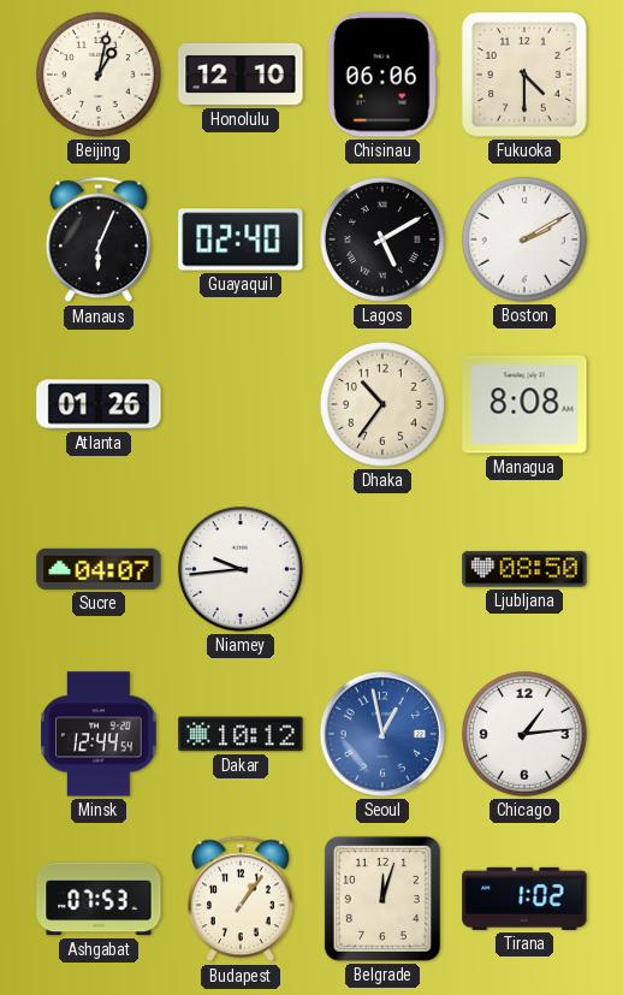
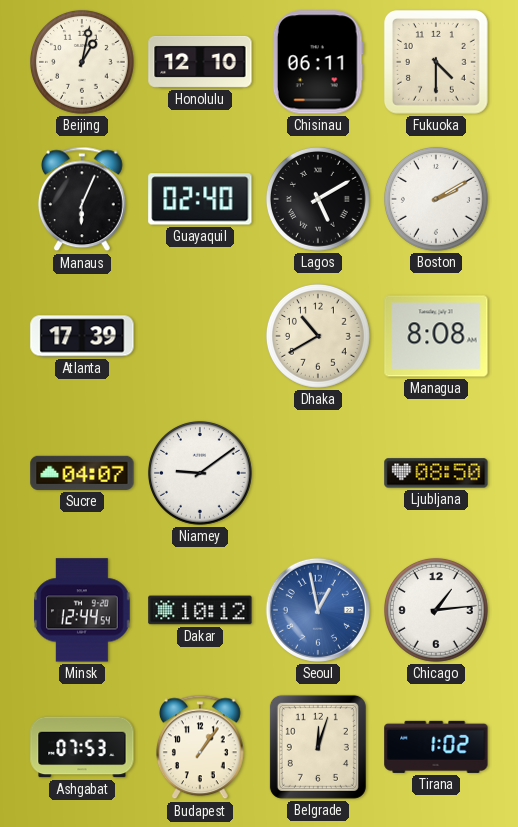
Chisinau: 06:06 -> 06:11
Atlanta: 01:26 -> 17:39
Dhaka: 10:36 -> 10:40
Niamey: 9:44 -> 9:09
